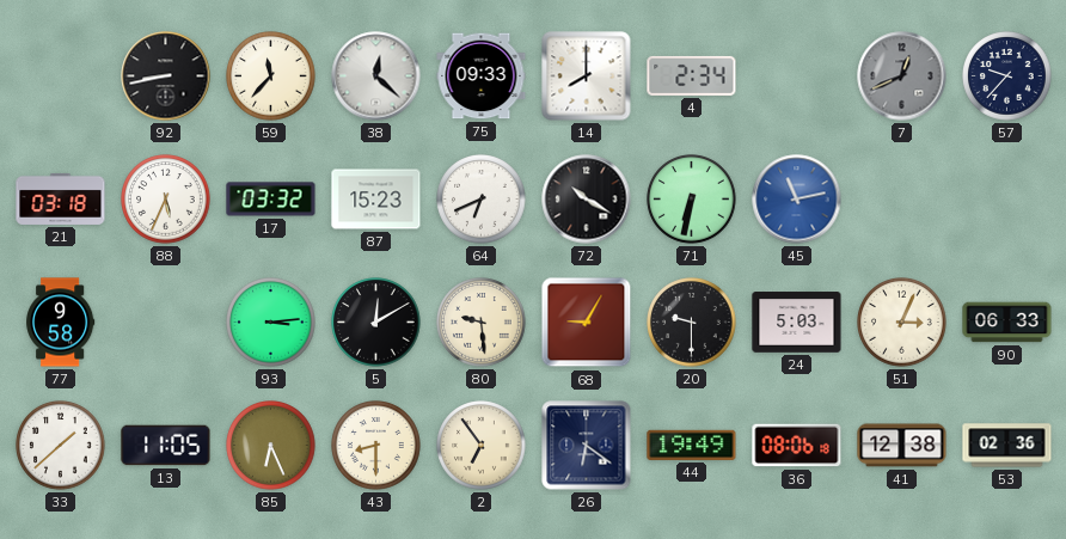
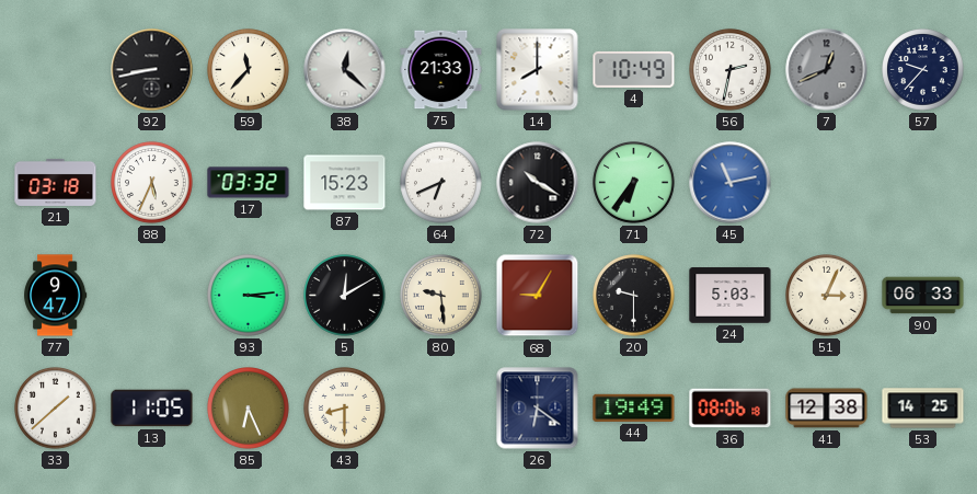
75: 09:33 -> 21:33
4: 2:34 -> 10:49
56: none -> 2:32
71: 6:32 -> 6:36
77: 9:58 -> 9:47
2: 6:54 -> none
53: 02:36 -> 14:25
